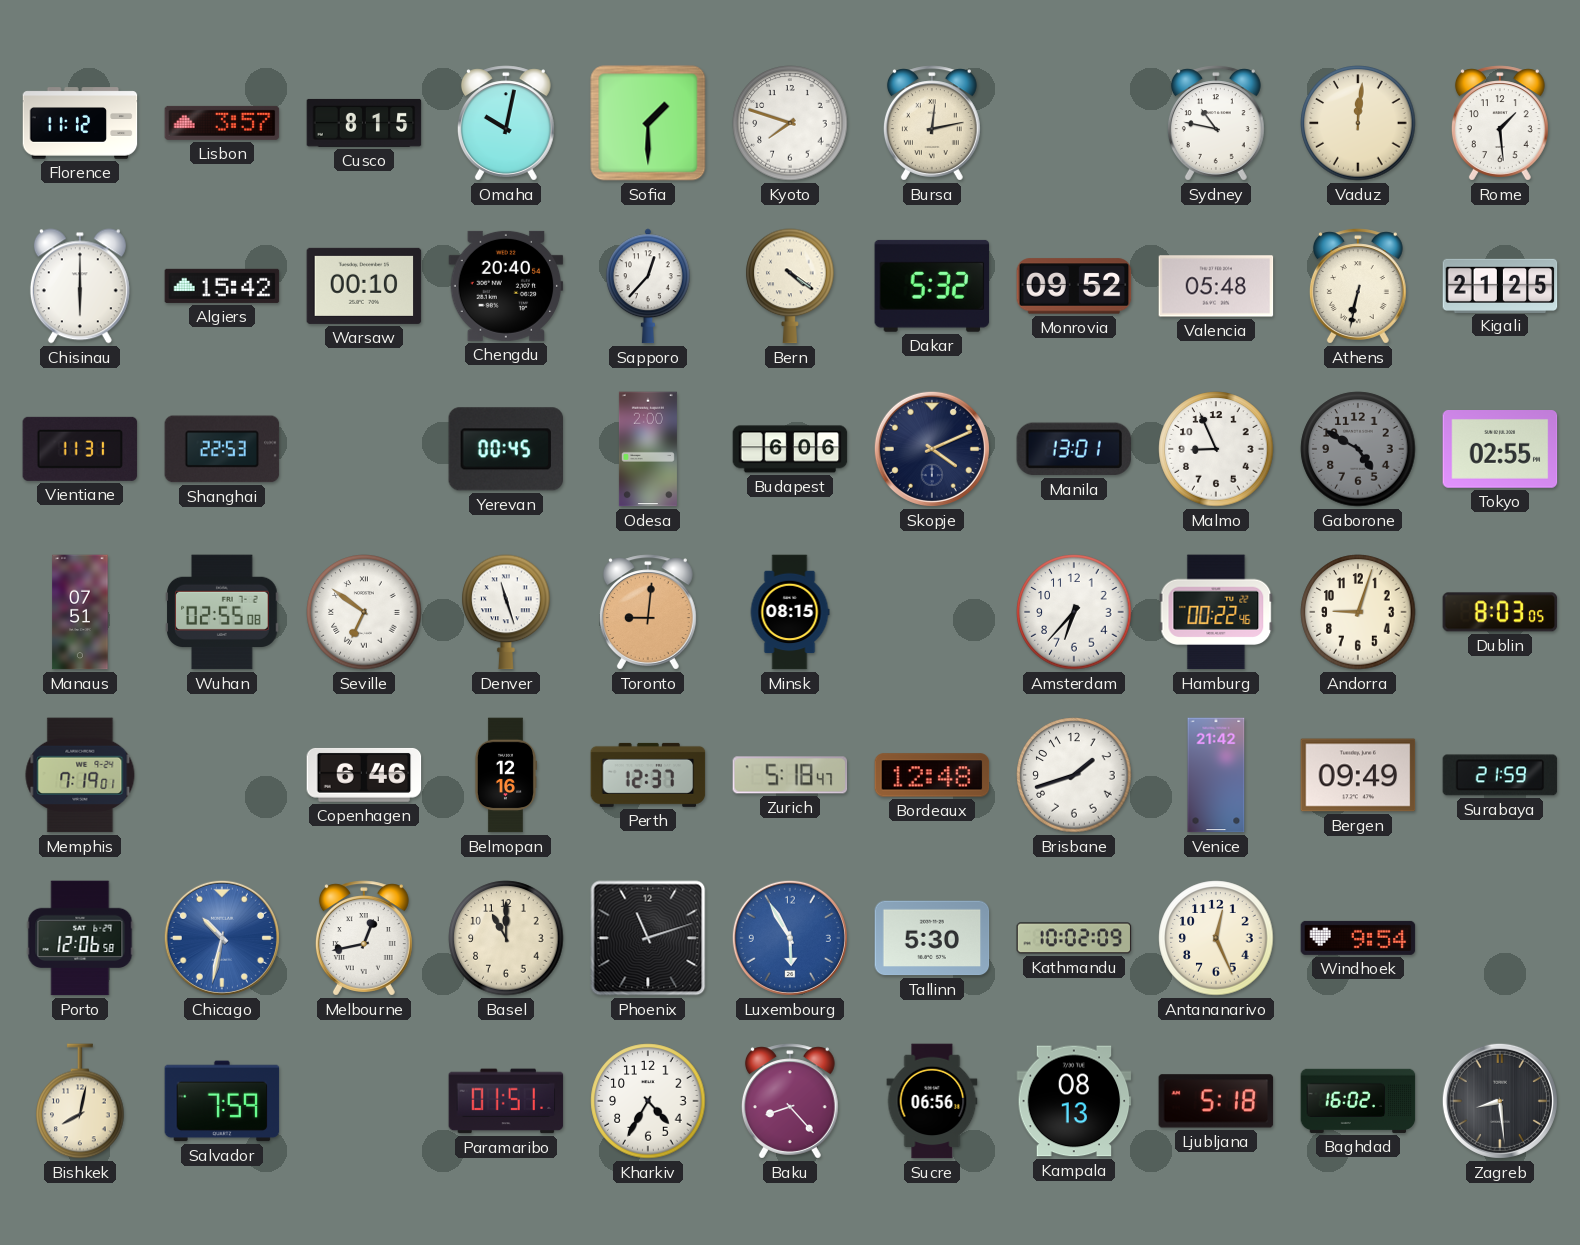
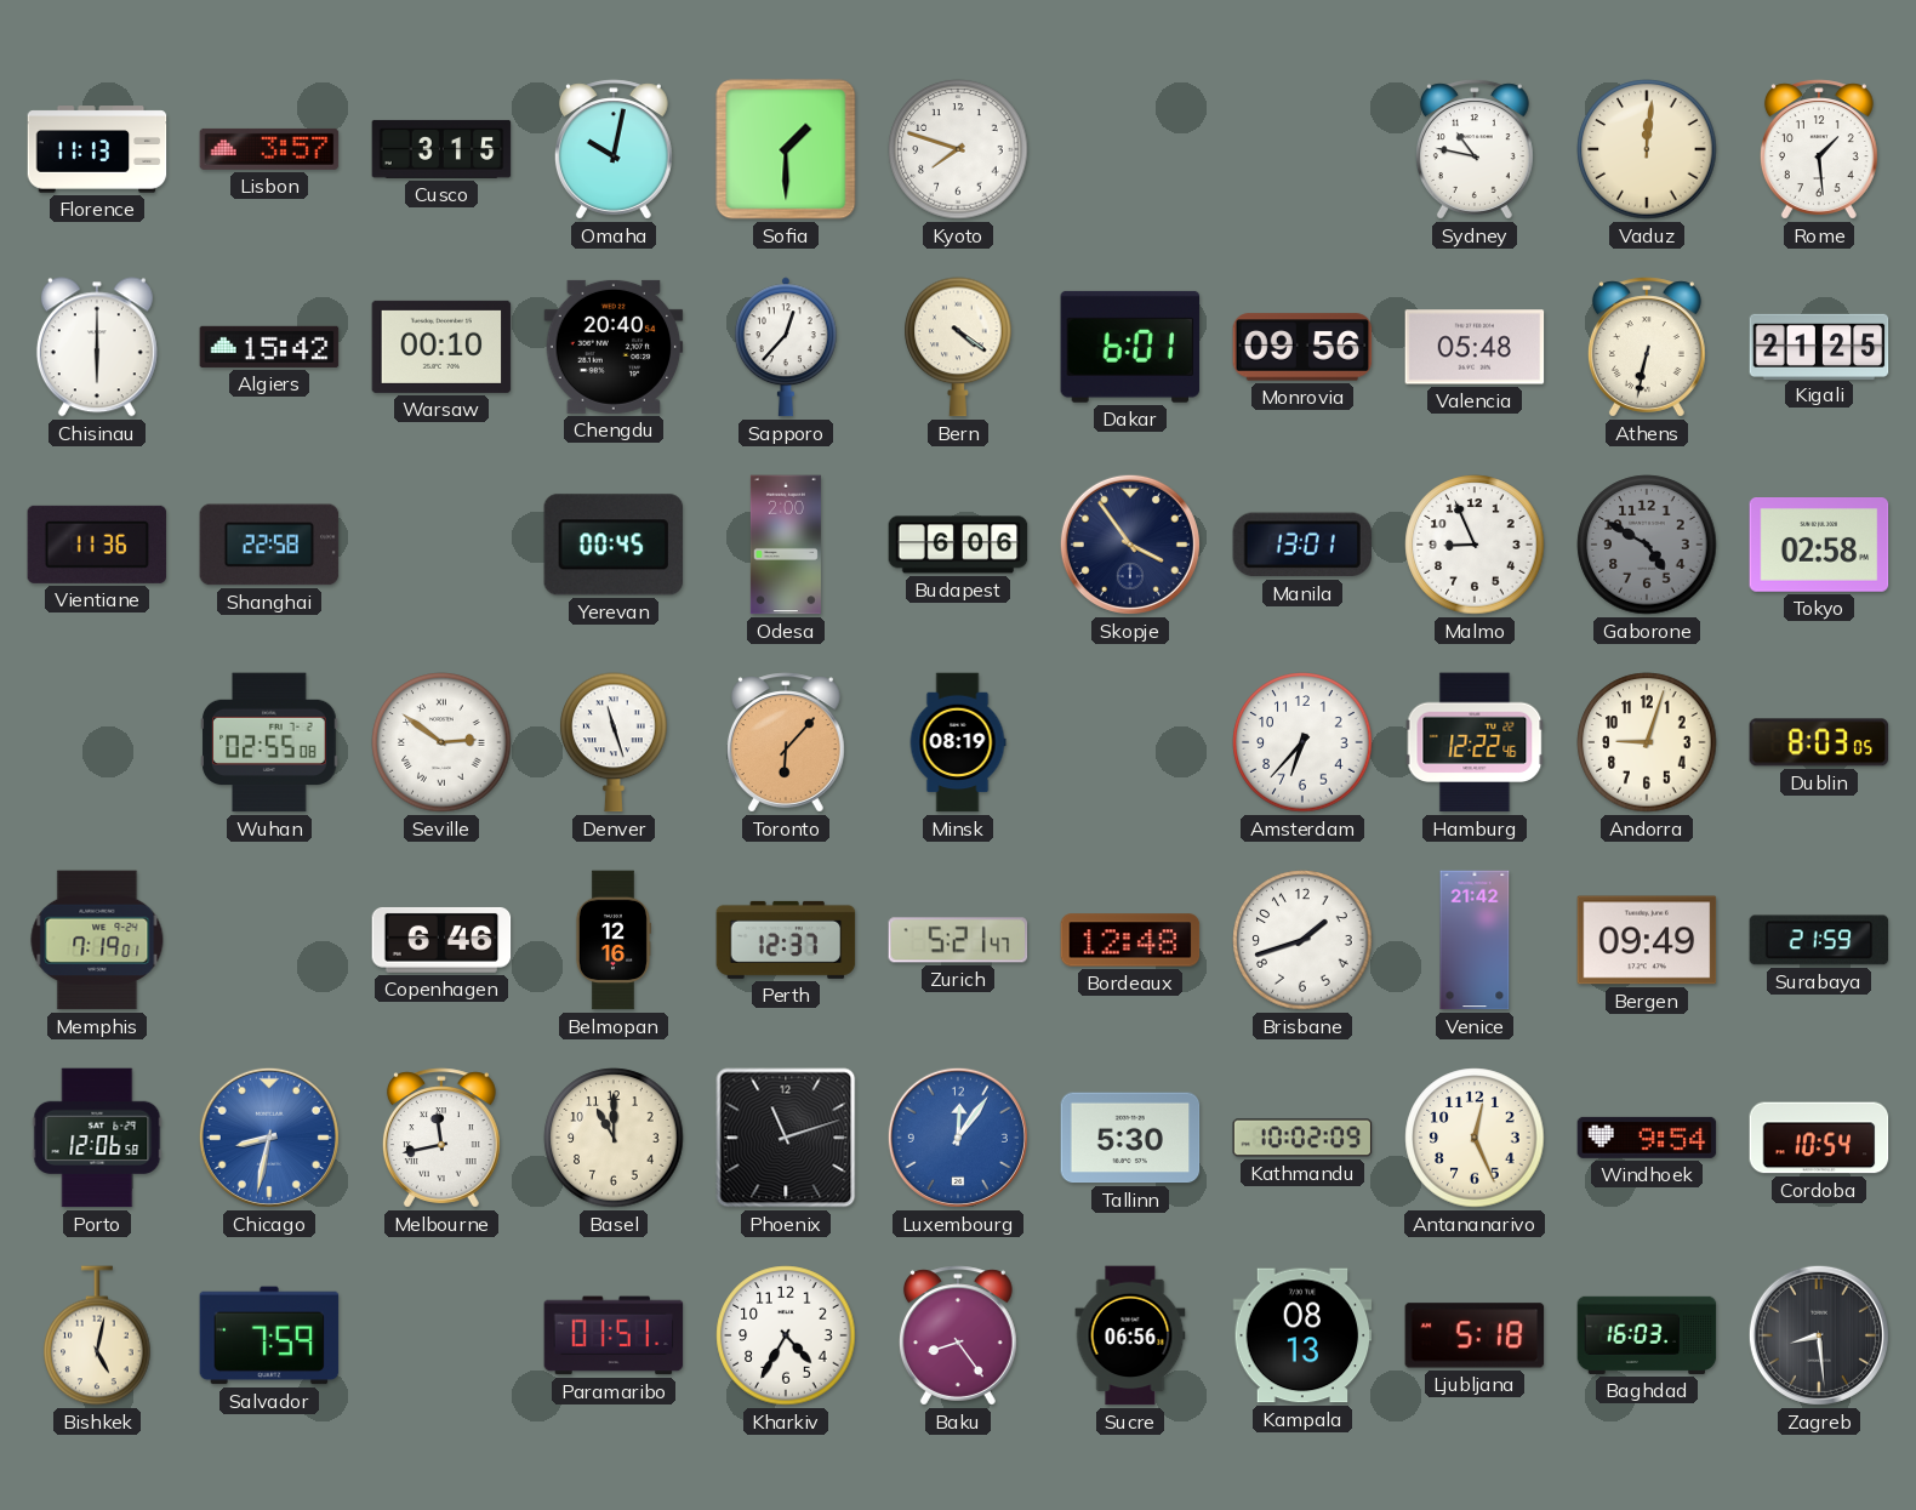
Florence: 11:12 -> 11:13
Cusco: 8:15 -> 3:15
Bursa: 12:13 -> none
Dakar: 5:32 -> 6:01
Monrovia: 09:52 -> 09:56
Vientiane: 11:31 -> 11:36
Shanghai: 22:53 -> 22:58
Skopje: 4:11 -> 3:54
Tokyo: 02:55 -> 02:58
Manaus: 07:51 -> none
Seville: 6:51 -> 2:51
Toronto: 9:01 -> 6:07
Minsk: 08:15 -> 08:19
Hamburg: 00:22 -> 12:22
Zurich: 5:18 -> 5:21
Chicago: 10:32 -> 8:32
Melbourne: 12:43 -> 11:43
Luxembourg: 5:55 -> 12:06
Cordoba: none -> 10:54
Bishkek: 8:02 -> 5:02
Baku: 8:23 -> 8:24
Baghdad: 16:02 -> 16:03
